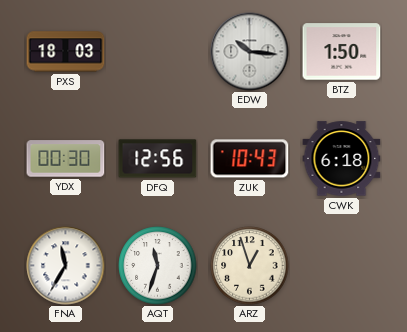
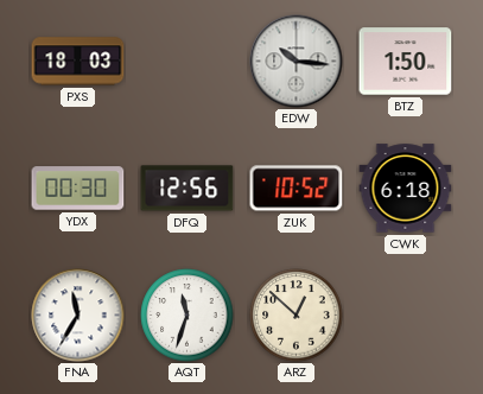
ZUK: 10:43 -> 10:52
ARZ: 12:57 -> 12:52
